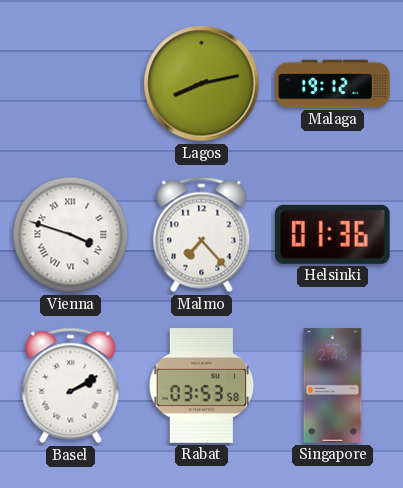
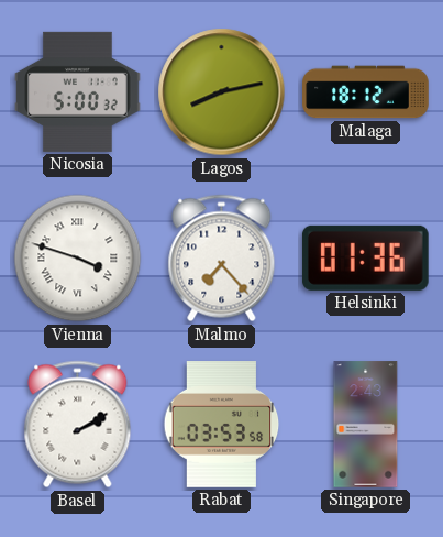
Nicosia: none -> 5:00
Malaga: 19:12 -> 18:12
